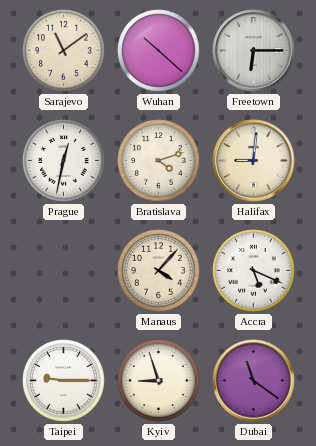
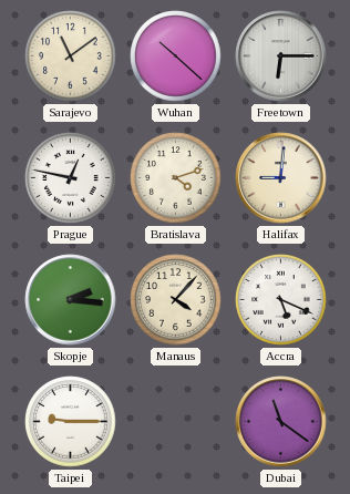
Prague: 12:32 -> 12:47
Skopje: none -> 2:16
Kyiv: 8:57 -> none
